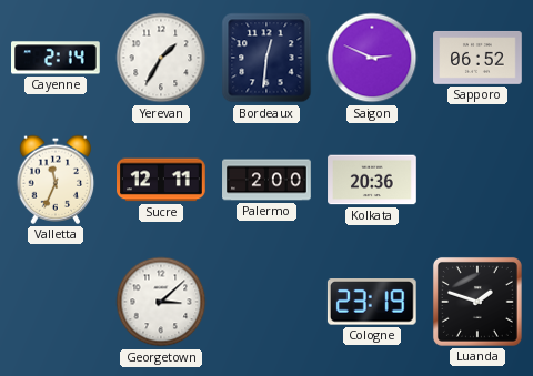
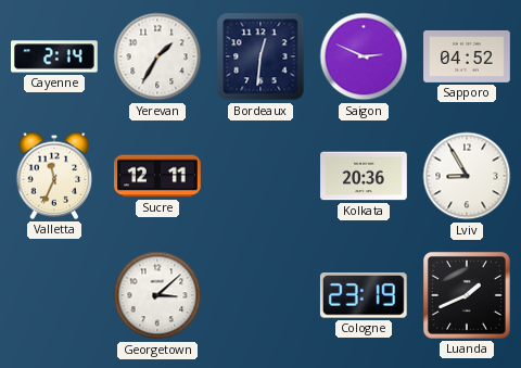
Sapporo: 06:52 -> 04:52
Palermo: 2:00 -> none
Lviv: none -> 8:55
Luanda: 1:48 -> 1:41
